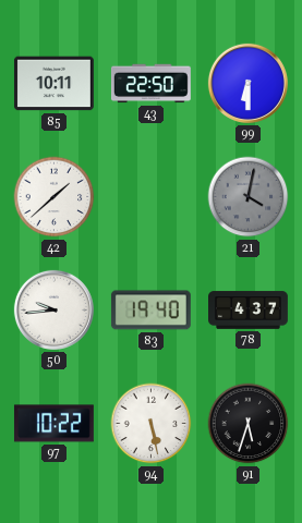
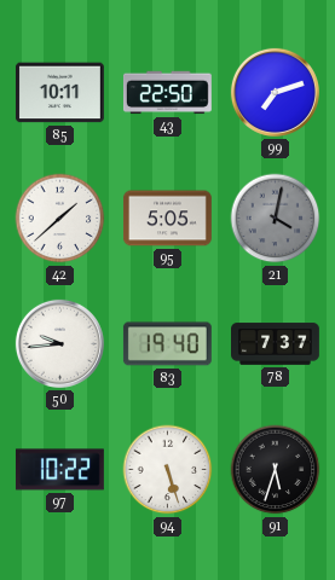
99: 6:30 -> 7:12
95: none -> 5:05
78: 4:37 -> 7:37
94: 5:28 -> 5:27
